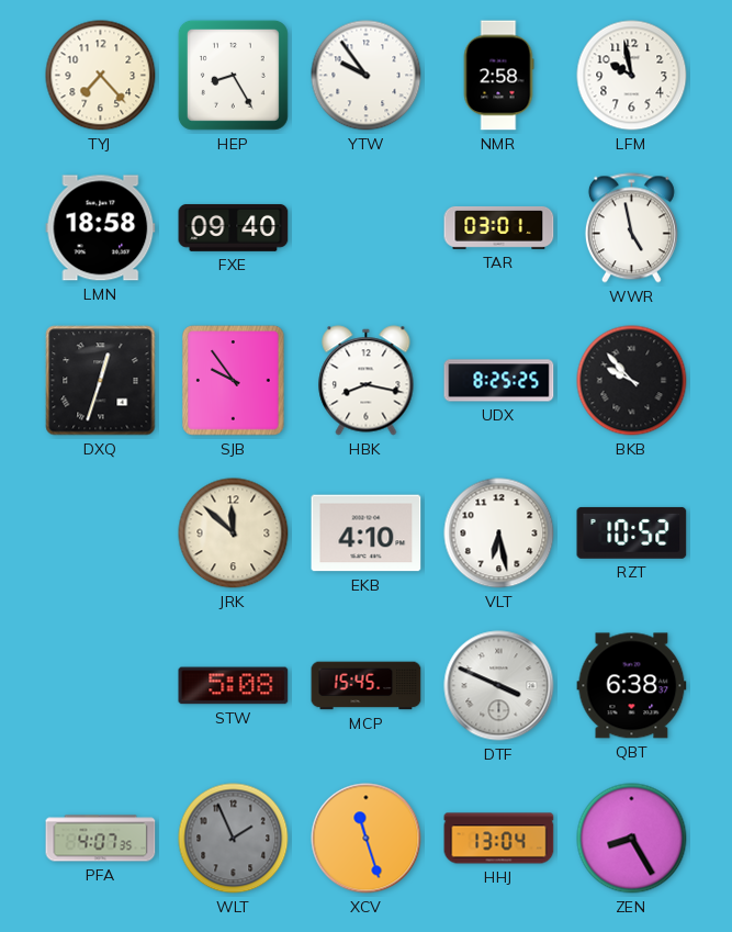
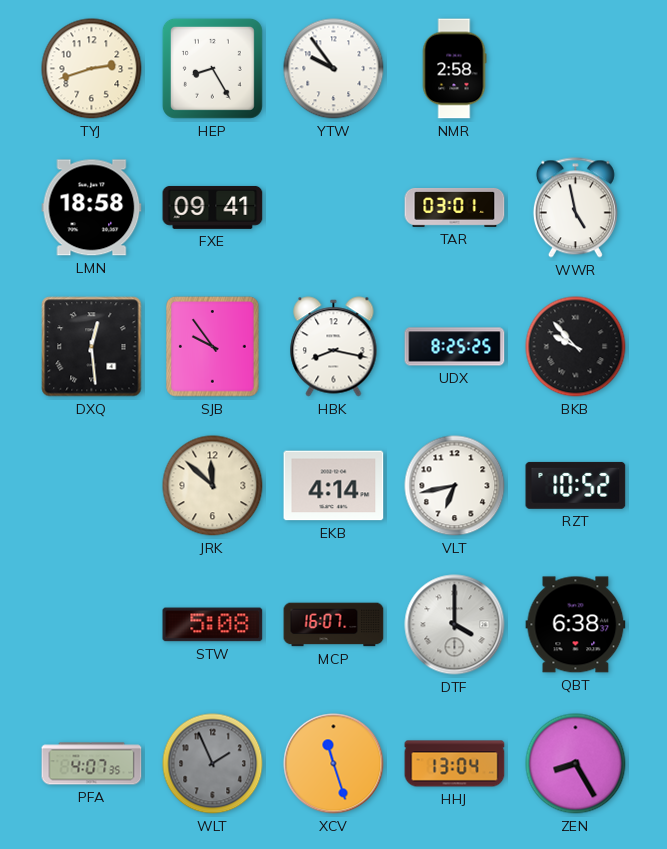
TYJ: 7:23 -> 2:42
LFM: 9:58 -> none
FXE: 09:40 -> 09:41
DXQ: 12:33 -> 12:29
EKB: 4:10 -> 4:14
VLT: 6:28 -> 6:43
MCP: 15:45 -> 16:07
DTF: 3:49 -> 4:00
